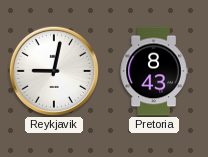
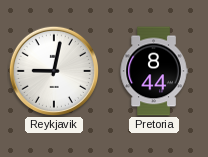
Pretoria: 8:43 -> 8:44
